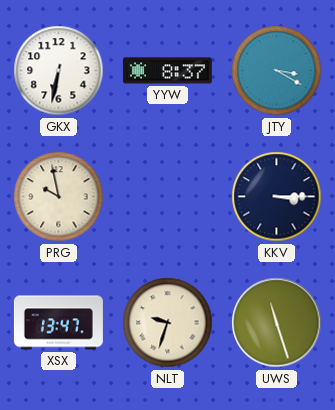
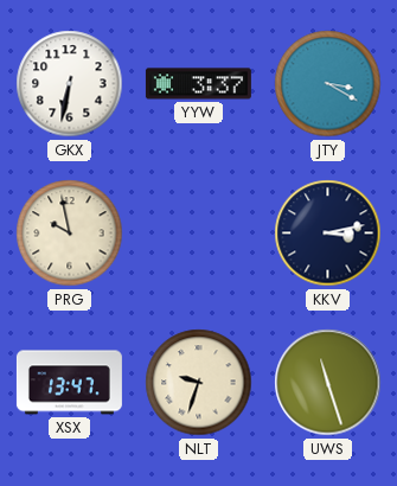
YYW: 8:37 -> 3:37
KKV: 3:15 -> 3:13
